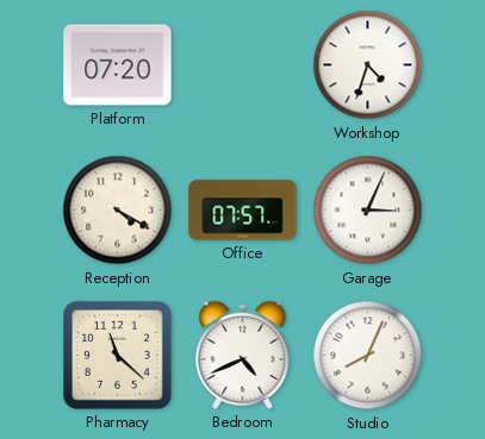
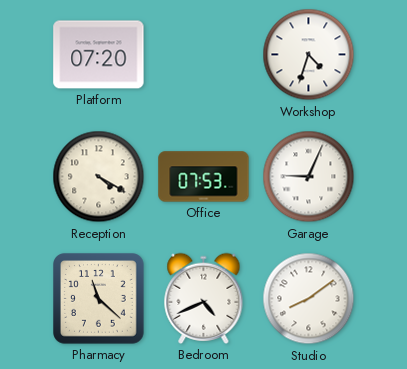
Office: 07:57 -> 07:53
Garage: 3:04 -> 9:04
Studio: 8:04 -> 8:09
